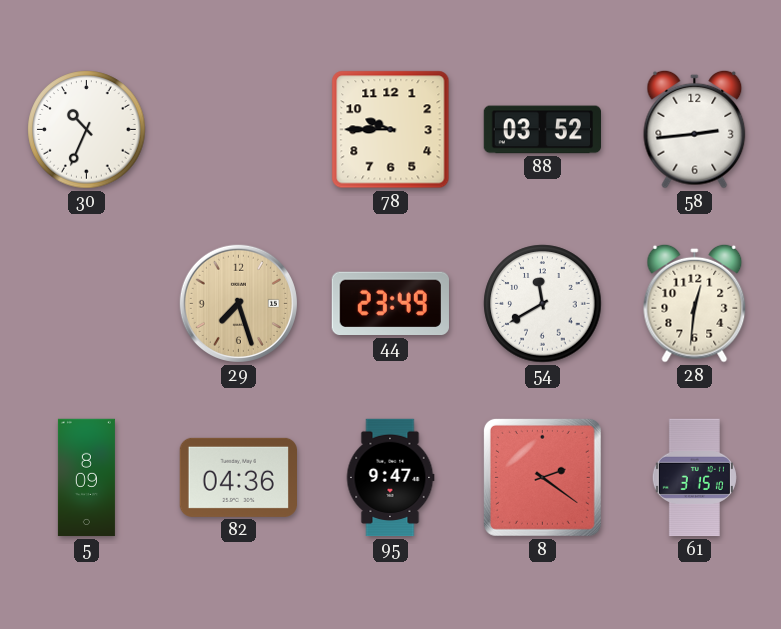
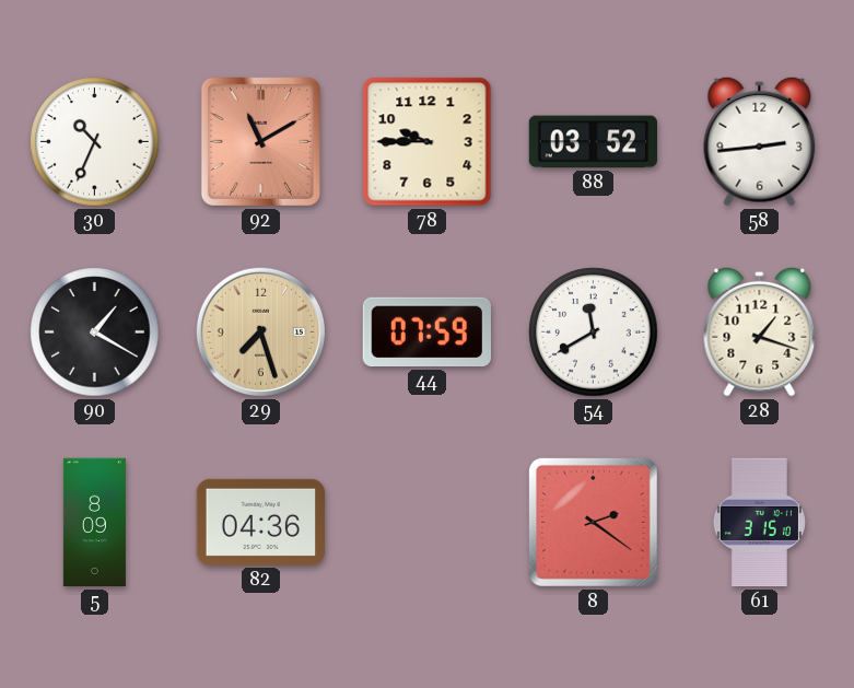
92: none -> 11:10
90: none -> 1:20
44: 23:49 -> 07:59
28: 12:31 -> 1:18
95: 9:47 -> none
